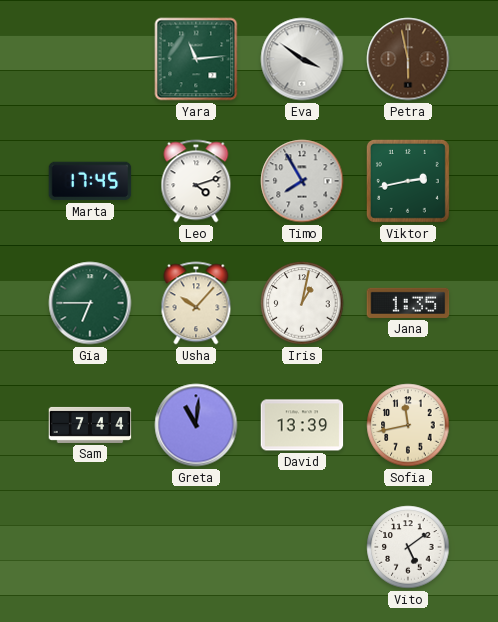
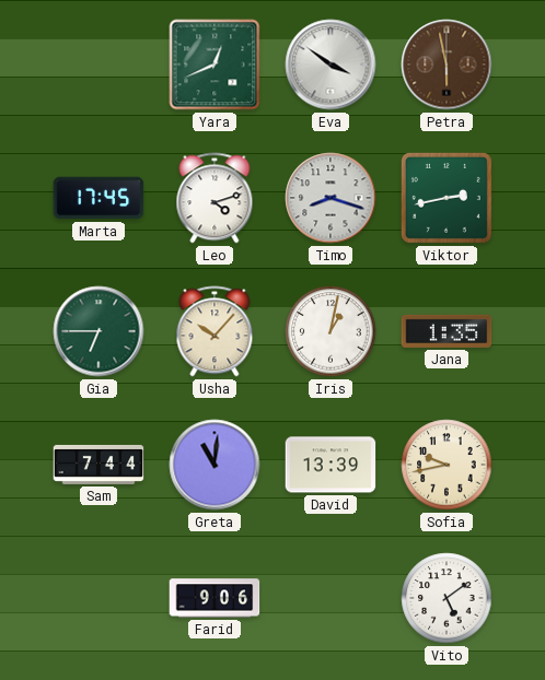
Yara: 11:14 -> 12:41
Timo: 7:55 -> 8:18
Sofia: 11:43 -> 9:43
Farid: none -> 9:06
